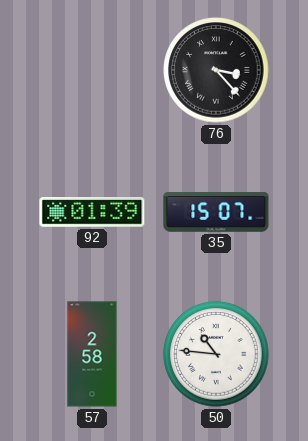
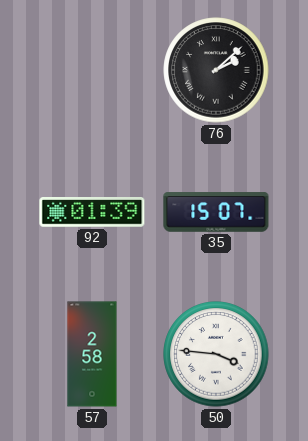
76: 3:23 -> 2:08
50: 10:46 -> 3:46
